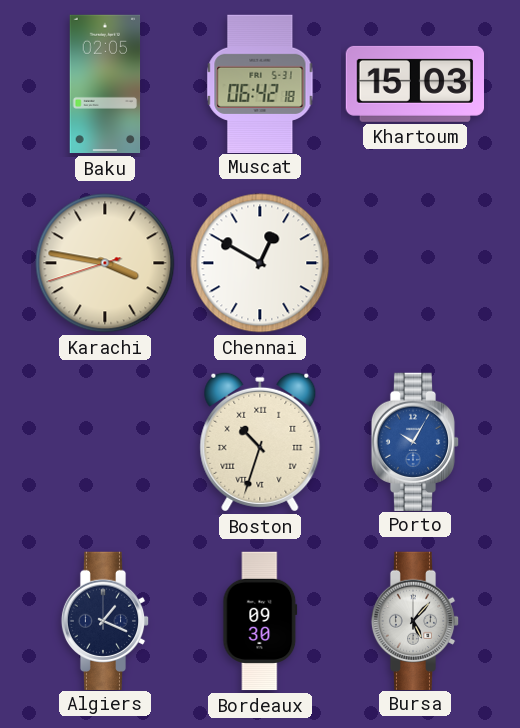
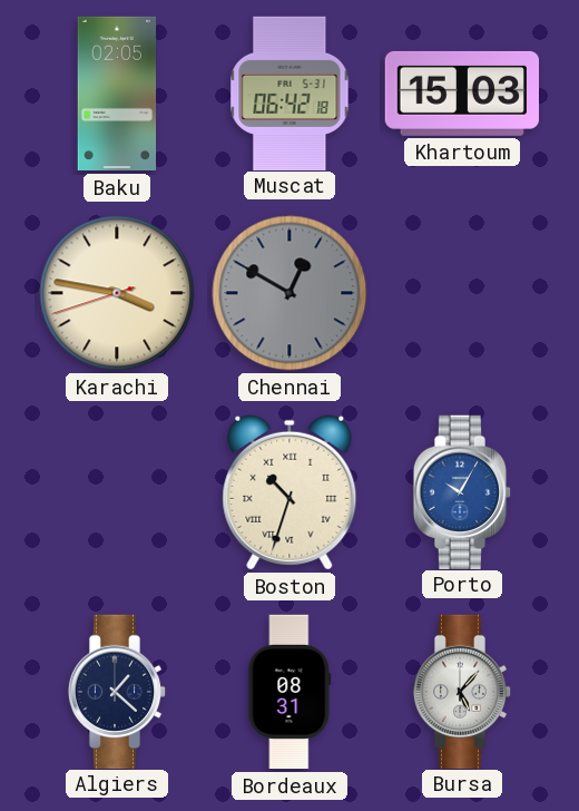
Chennai dial: white -> grey
Algiers: 1:19 -> 1:22
Bordeaux: 09:30 -> 08:31
